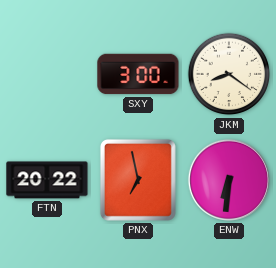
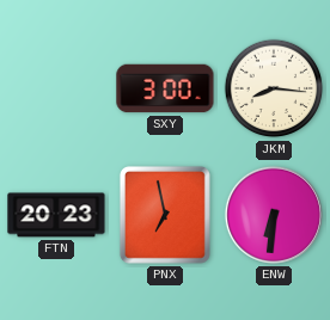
JKM: 8:21 -> 8:16
FTN: 20:22 -> 20:23
